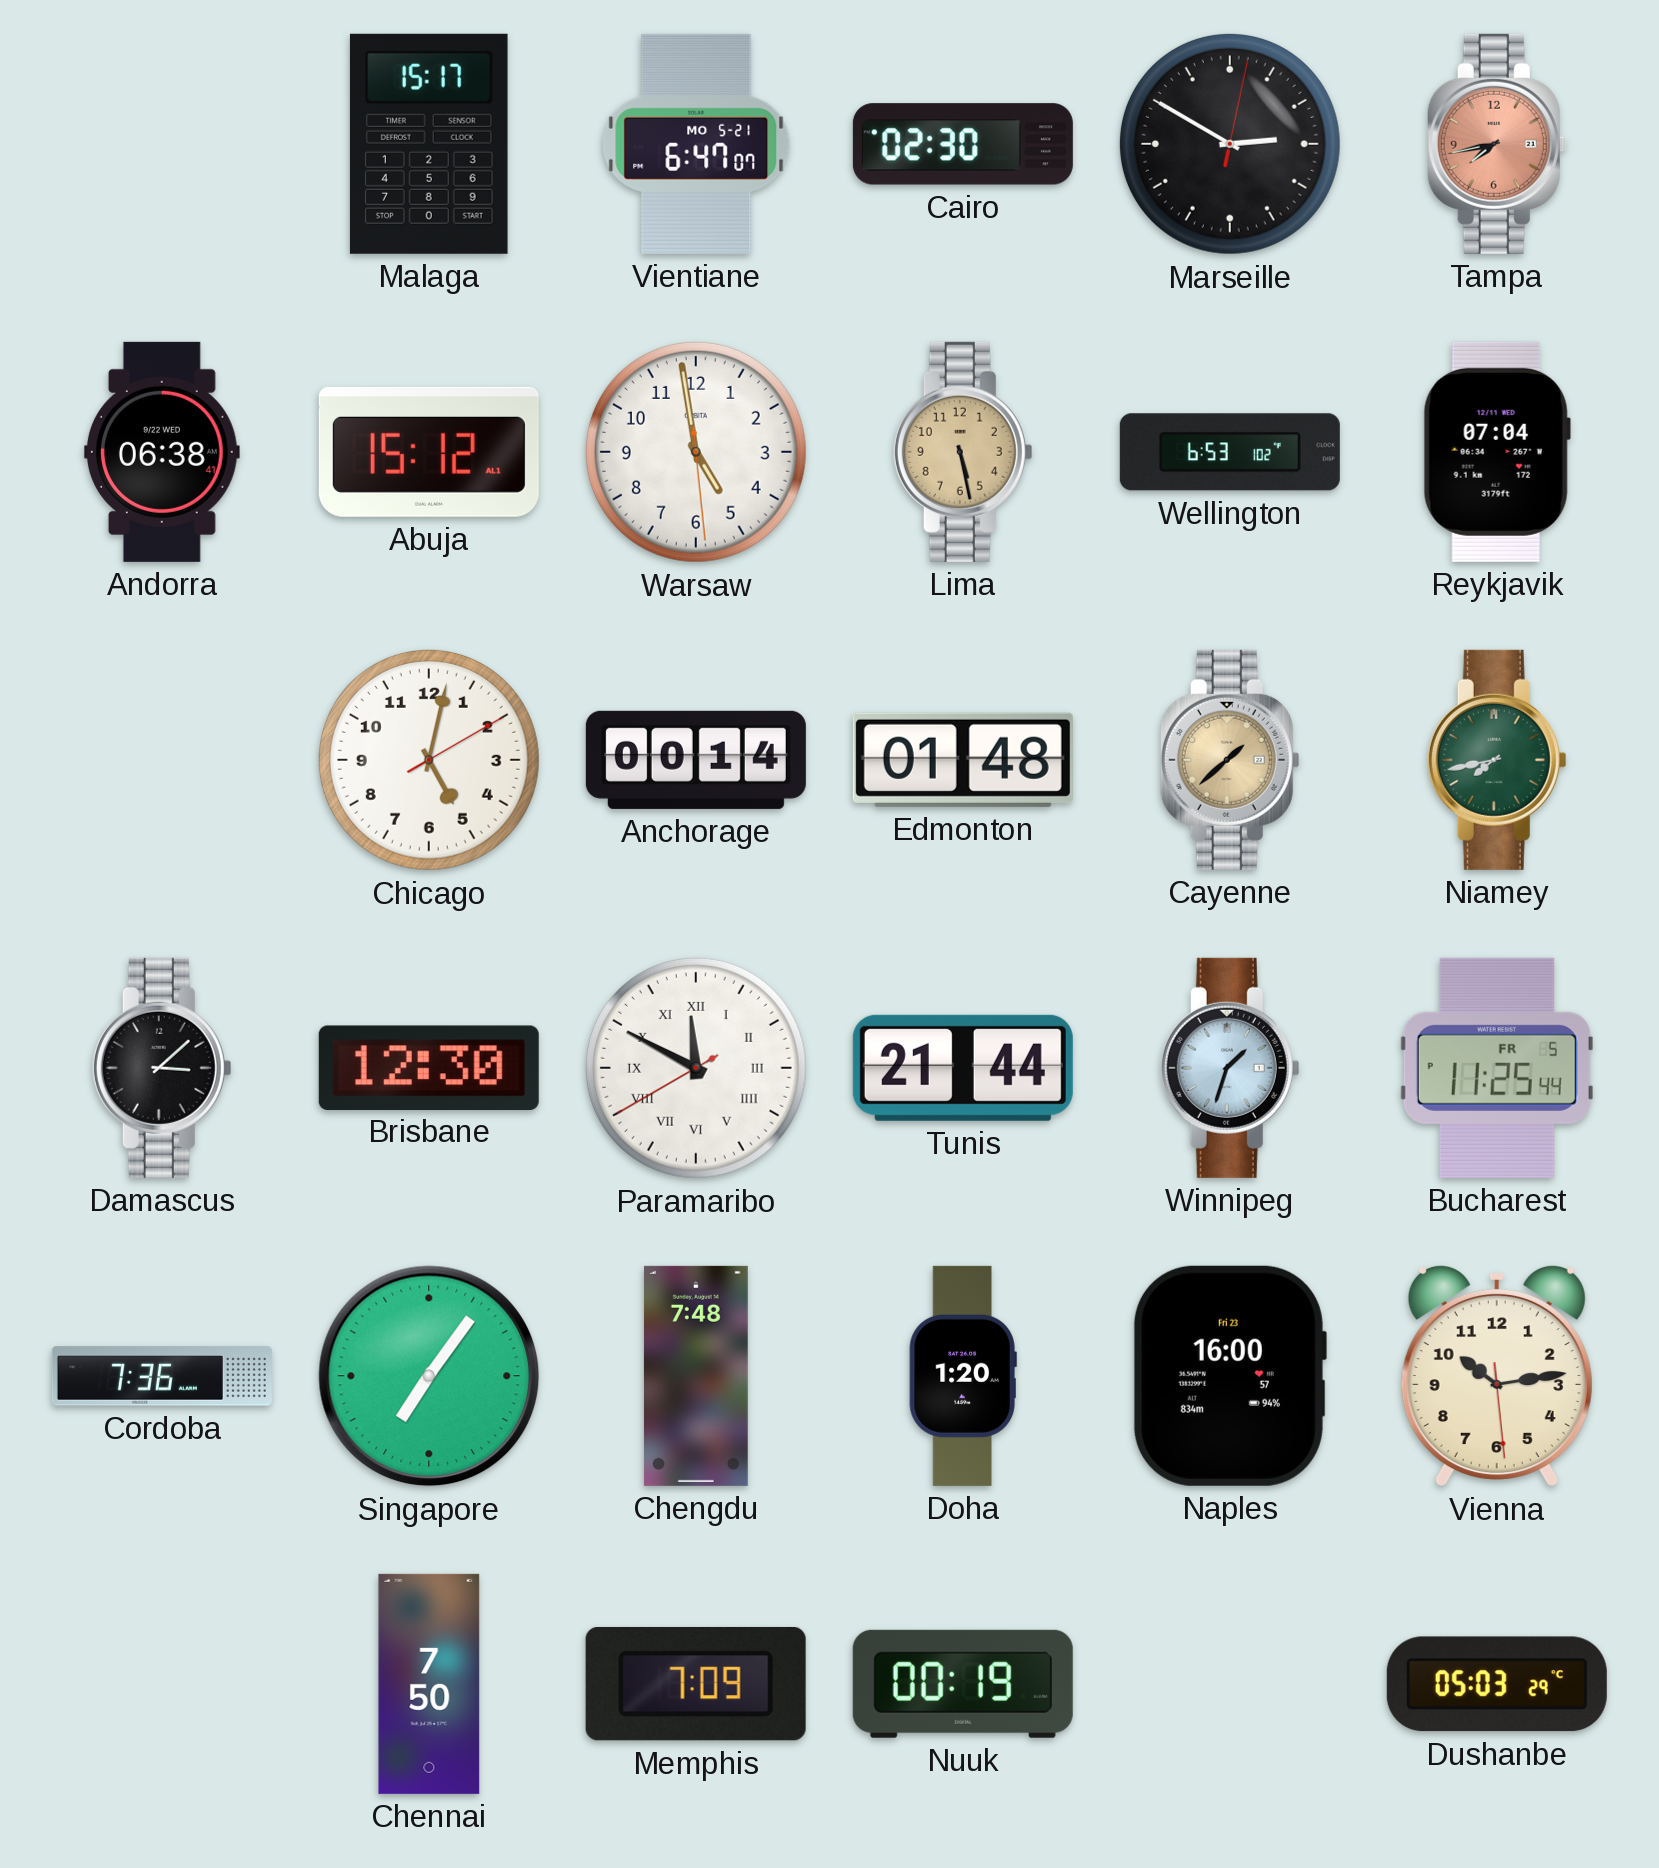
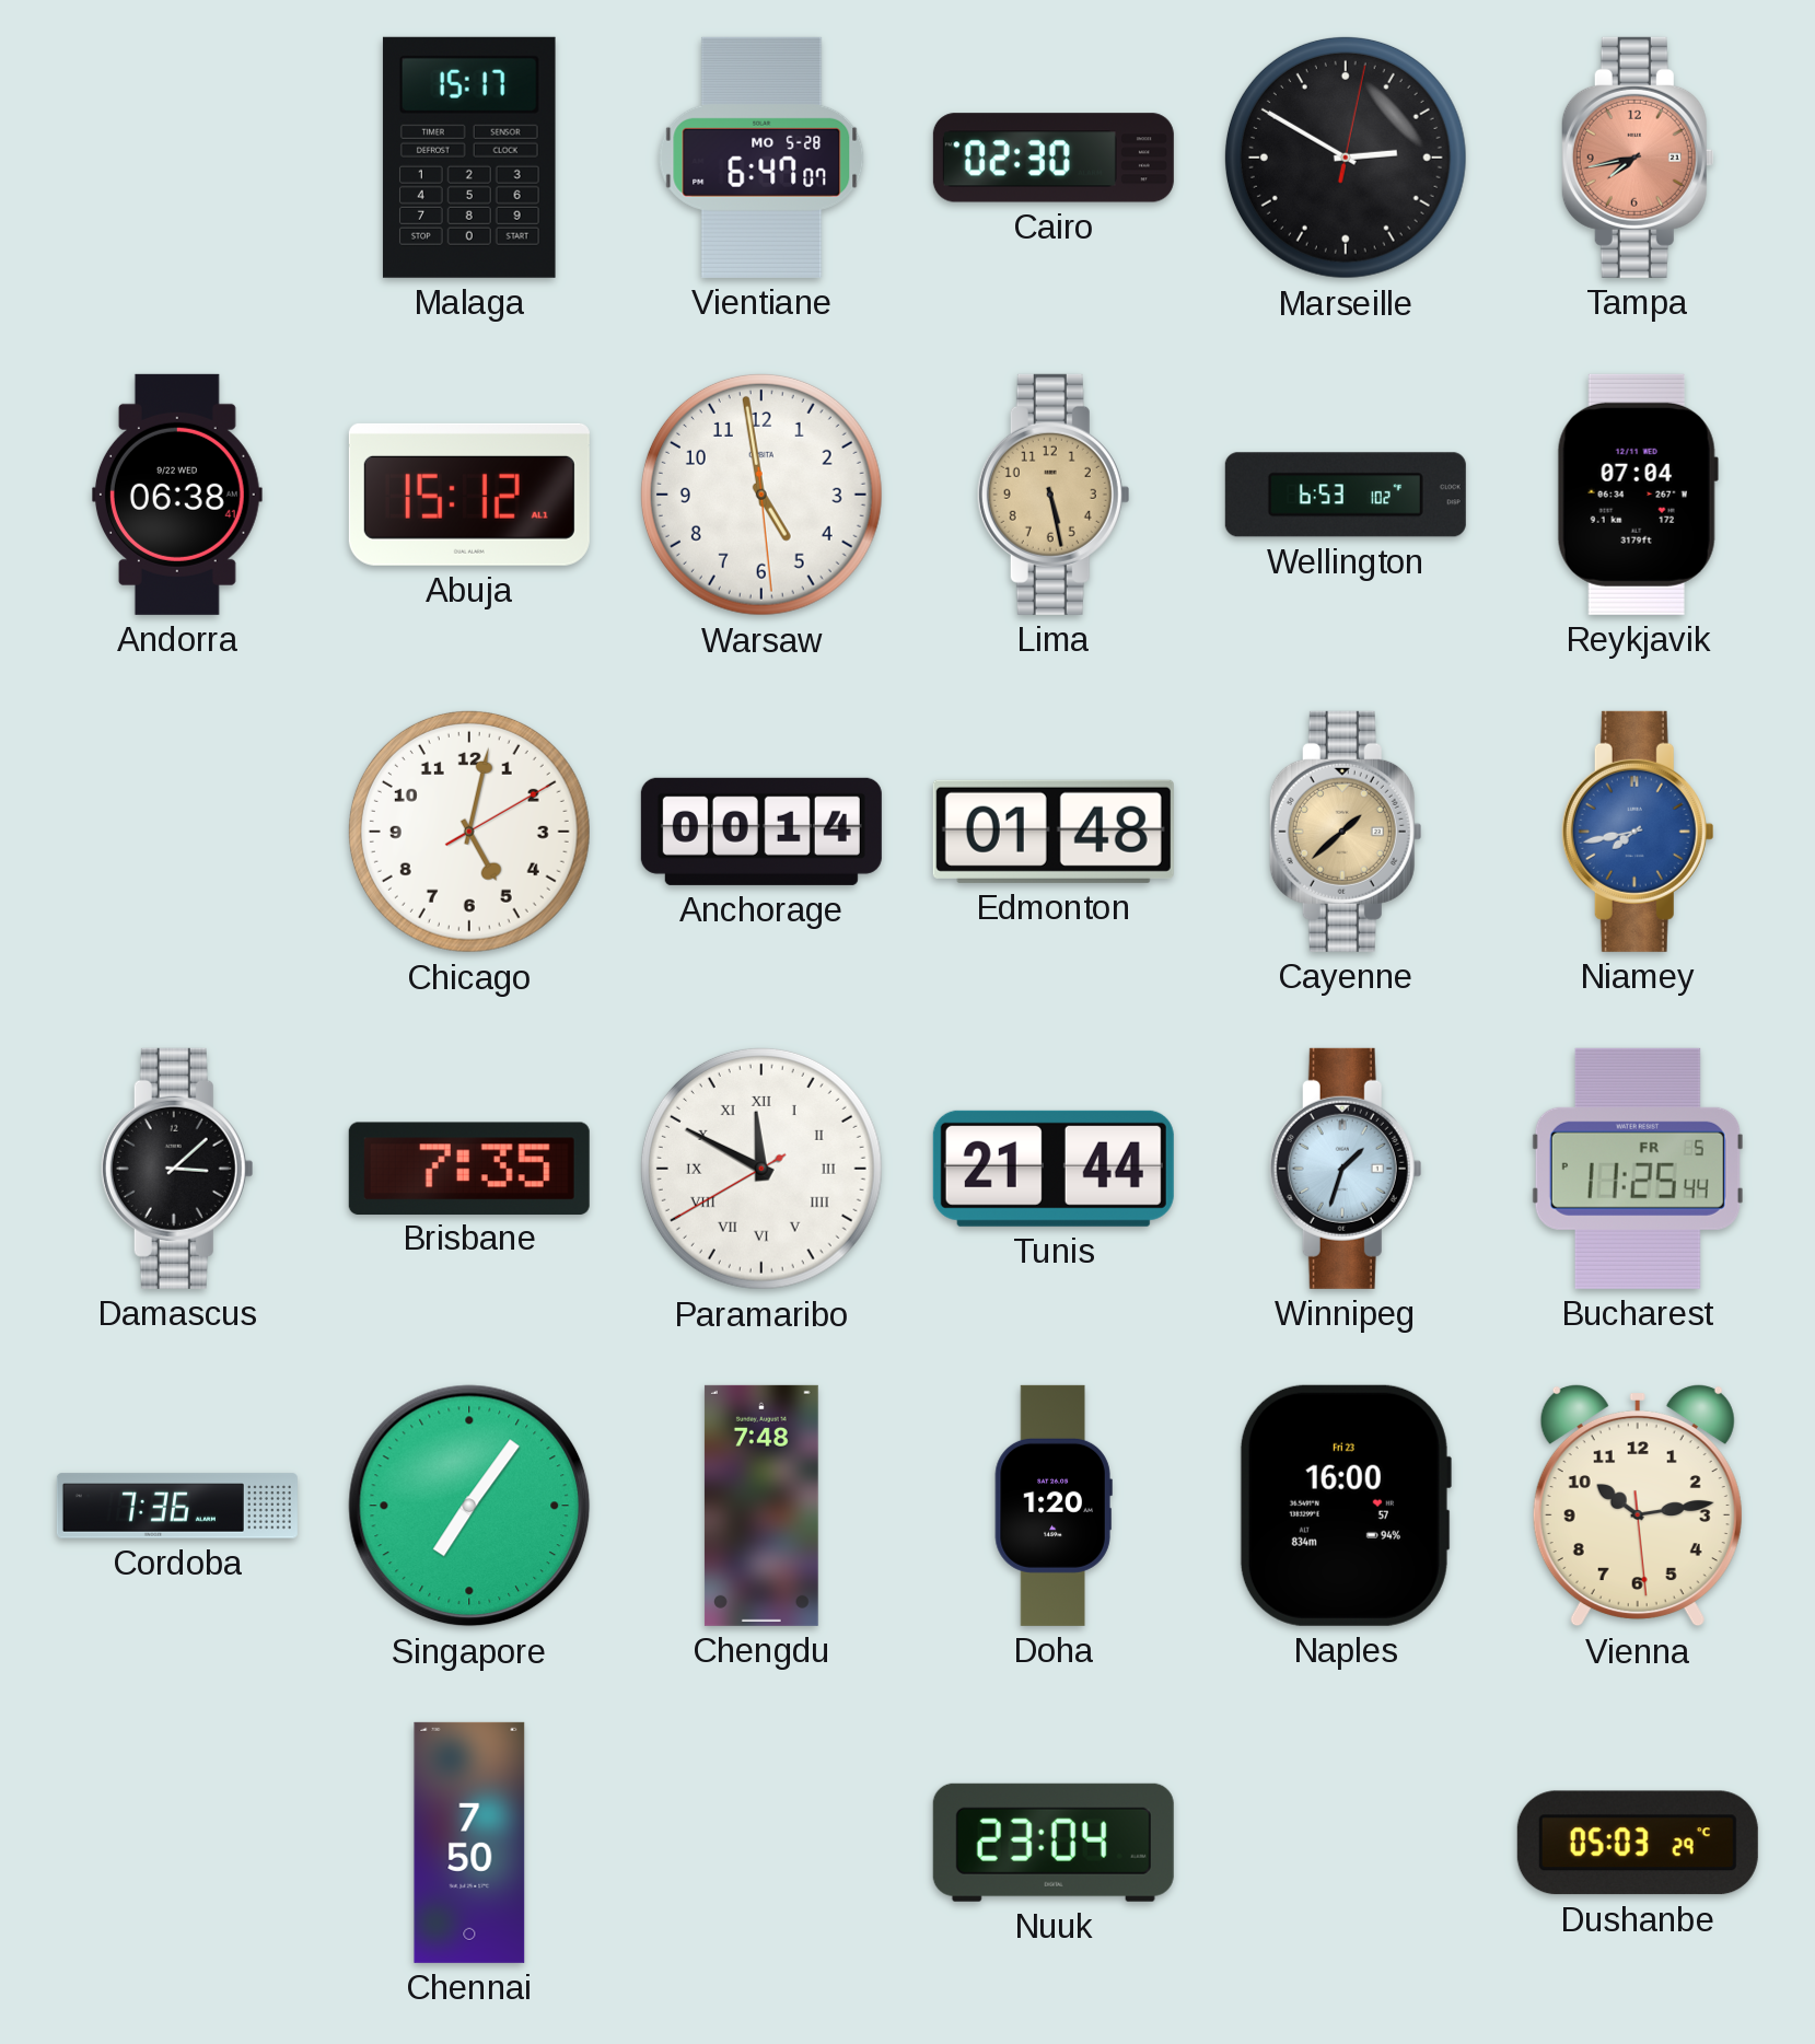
Vientiane date: MO 5-21 -> MO 5-28
Niamey dial: green -> blue
Brisbane: 12:30 -> 7:35
Memphis: 7:09 -> none
Nuuk: 00:19 -> 23:04
